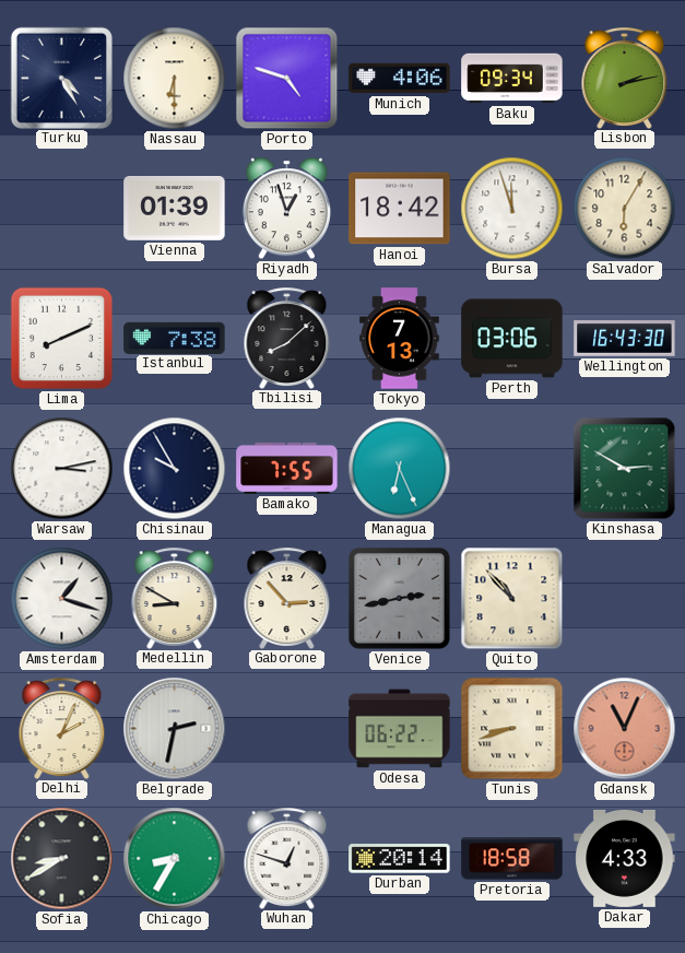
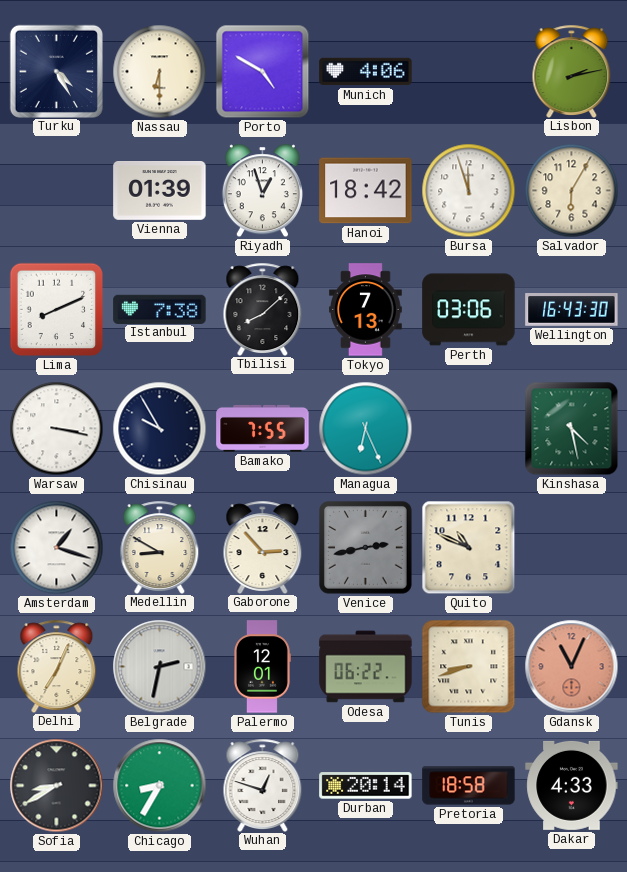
Porto: 4:48 -> 4:50
Baku: 09:34 -> none
Warsaw: 3:13 -> 3:17
Kinshasa: 2:50 -> 4:28
Quito: 10:53 -> 10:49
Delhi: 2:04 -> 7:04
Palermo: none -> 12:01
